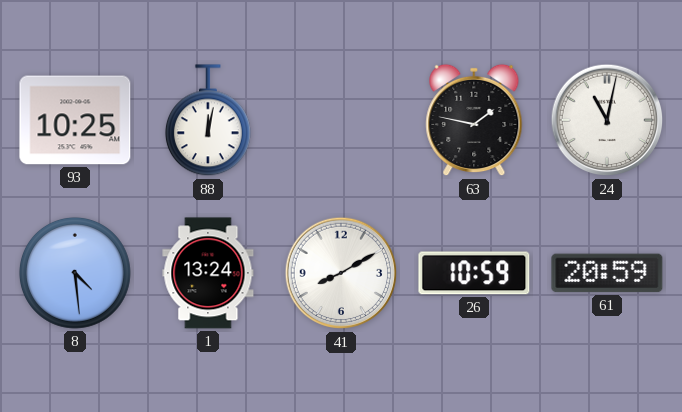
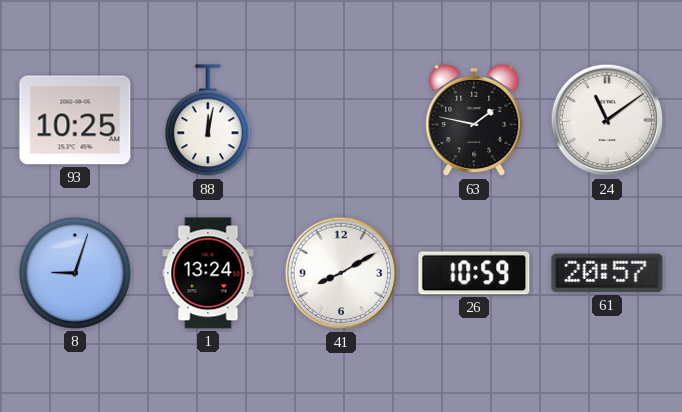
24: 11:02 -> 11:09
8: 4:29 -> 9:03
61: 20:59 -> 20:57
